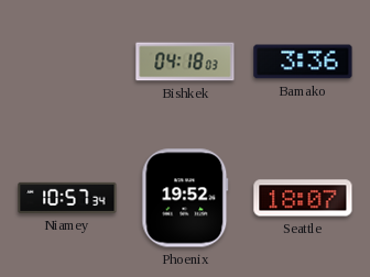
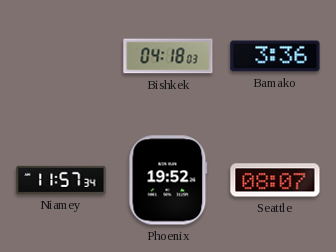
Niamey: 10:57 -> 11:57
Seattle: 18:07 -> 08:07
